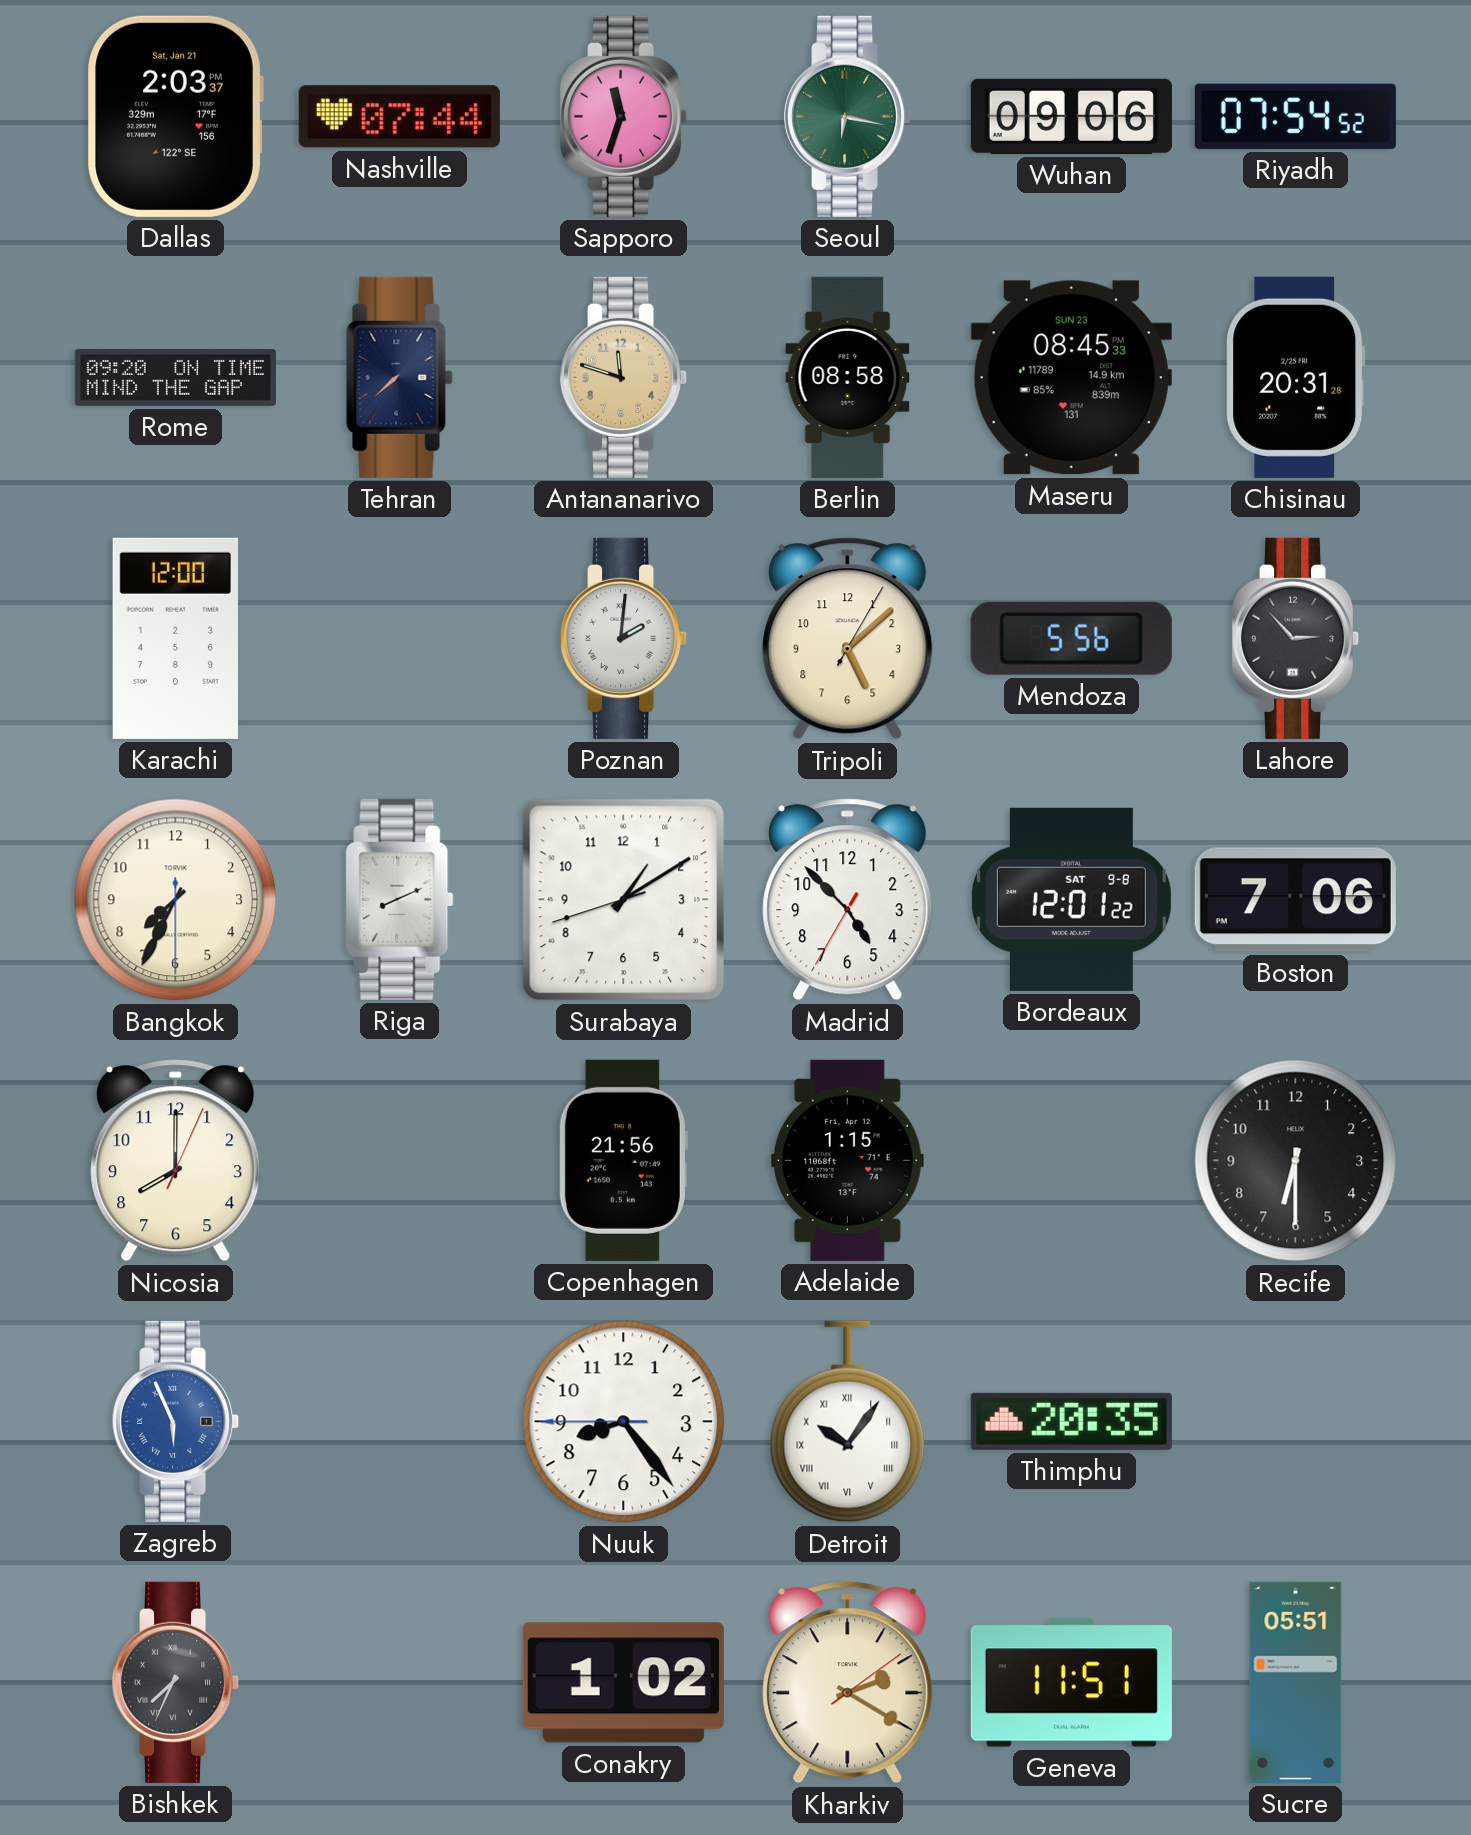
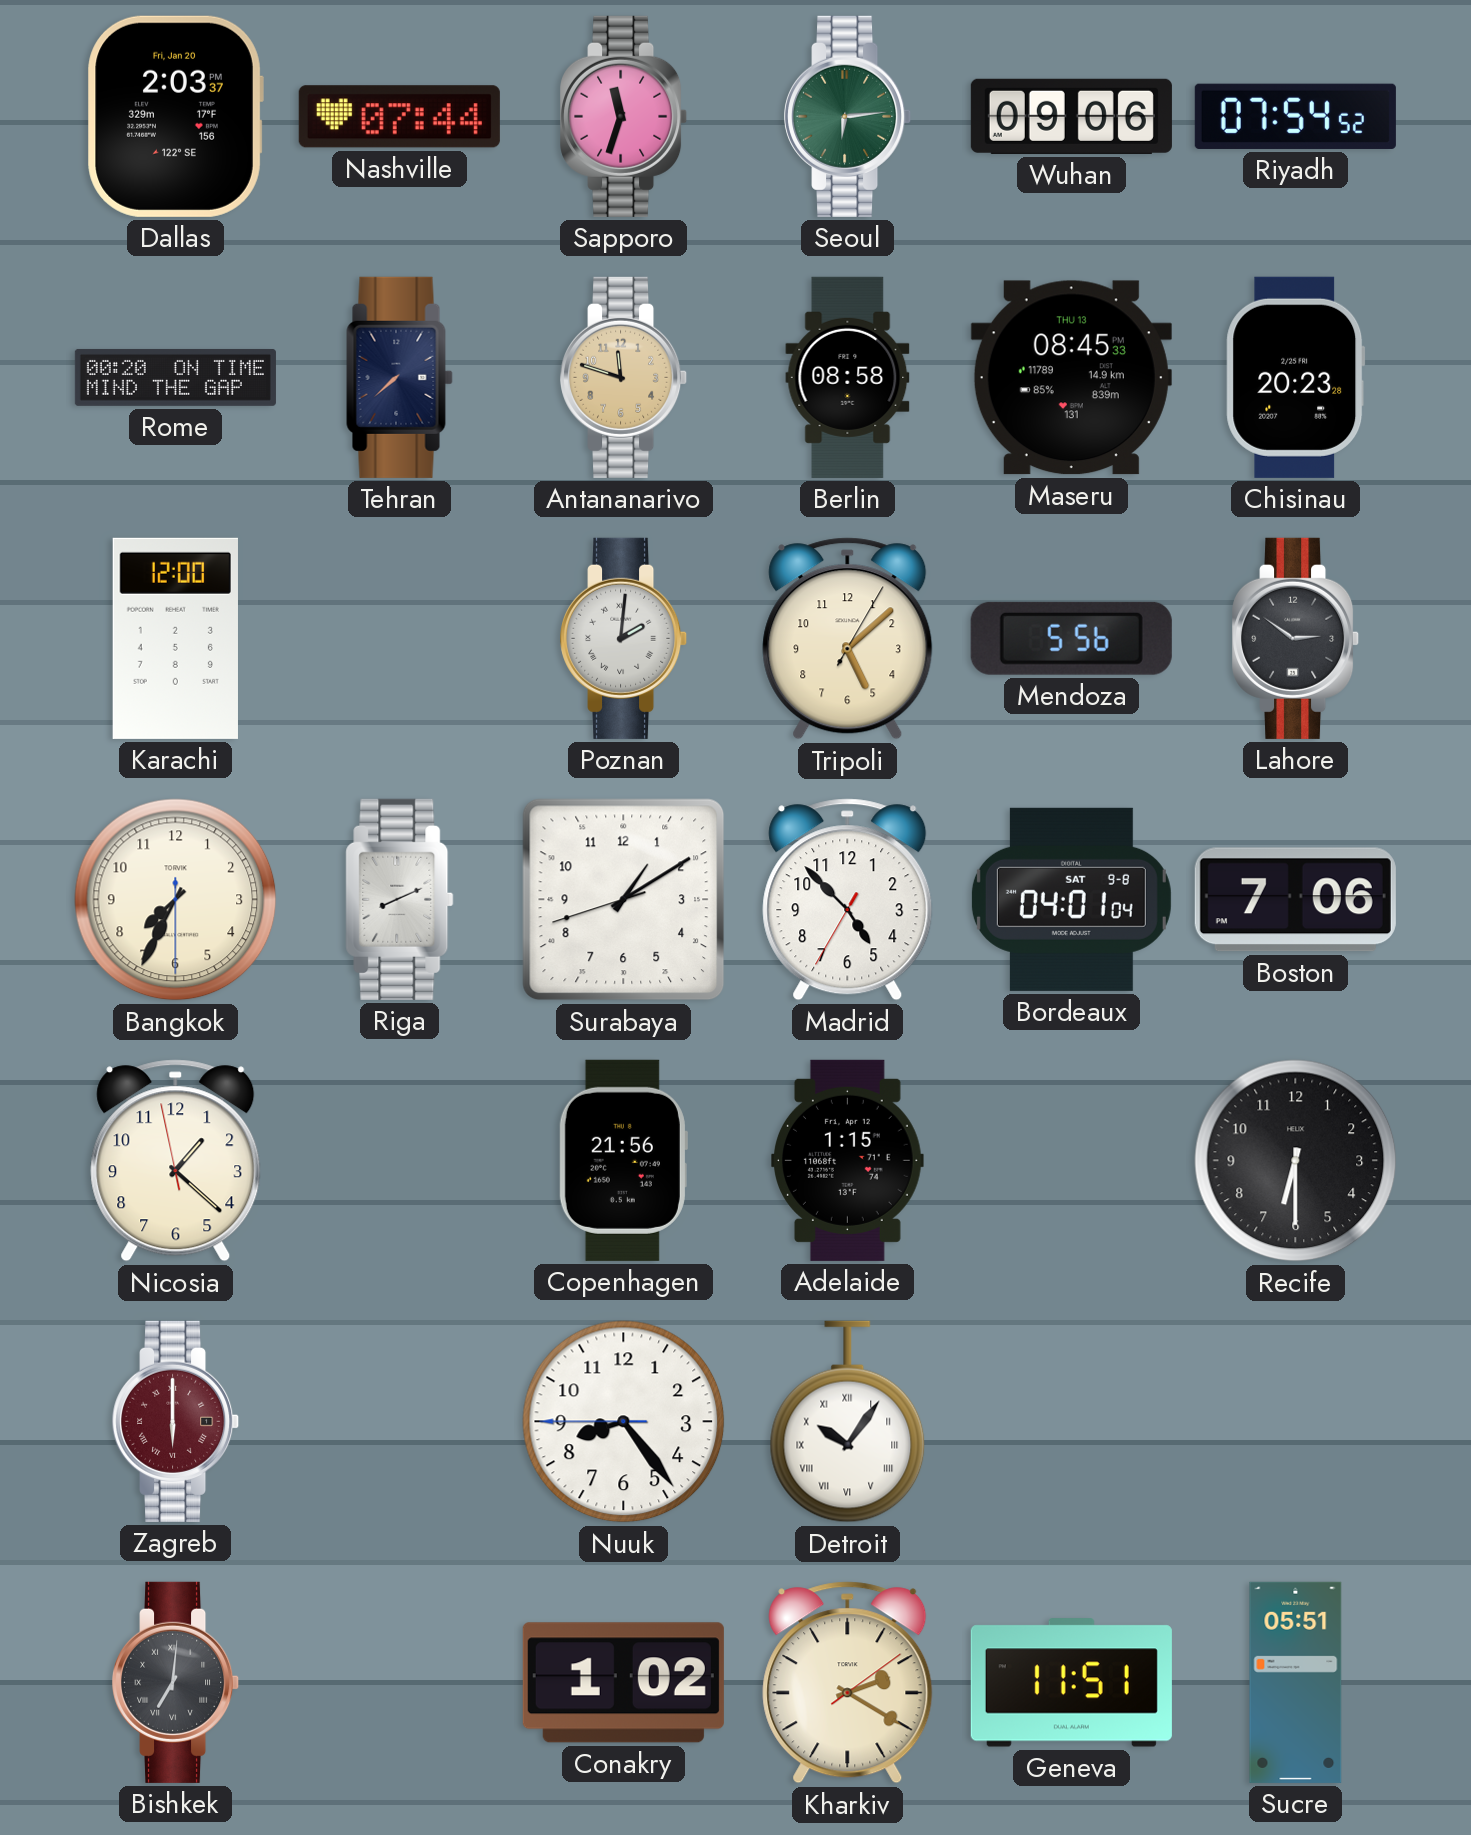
Dallas date: Sat, Jan 21 -> Fri, Jan 20
Seoul: 6:17 -> 6:14
Rome: 09:20 -> 00:20
Maseru date: SUN 23 -> THU 13
Chisinau: 20:31 -> 20:23
Lahore: 2:53 -> 2:51
Bordeaux: 12:01 -> 04:01
Nicosia: 8:00 -> 1:21
Zagreb: 5:56 -> 6:00
Zagreb dial: blue -> burgundy
Thimphu: 20:35 -> none
Bishkek: 7:34 -> 7:01
